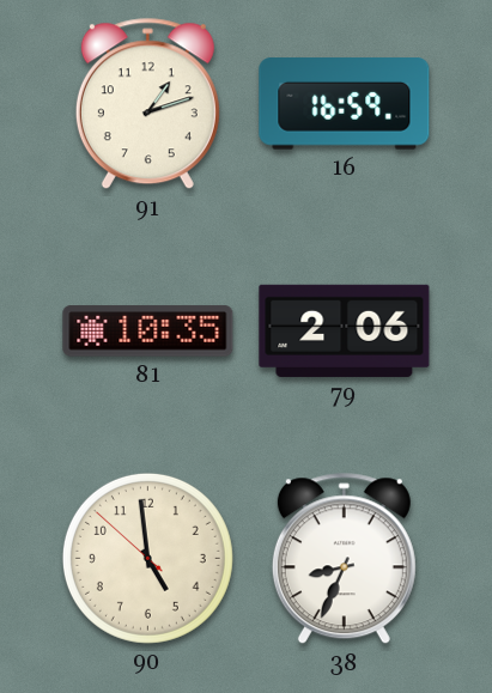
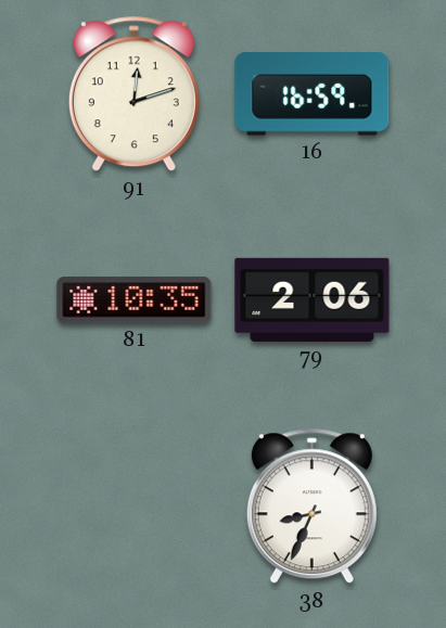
91: 1:12 -> 12:12
90: 4:58 -> none
